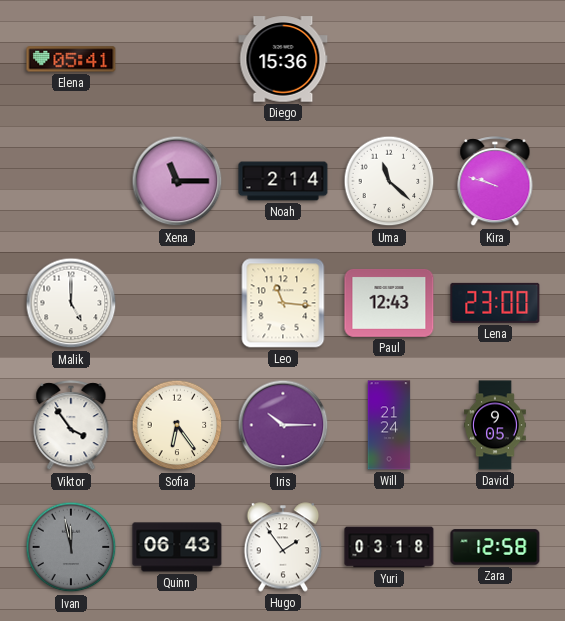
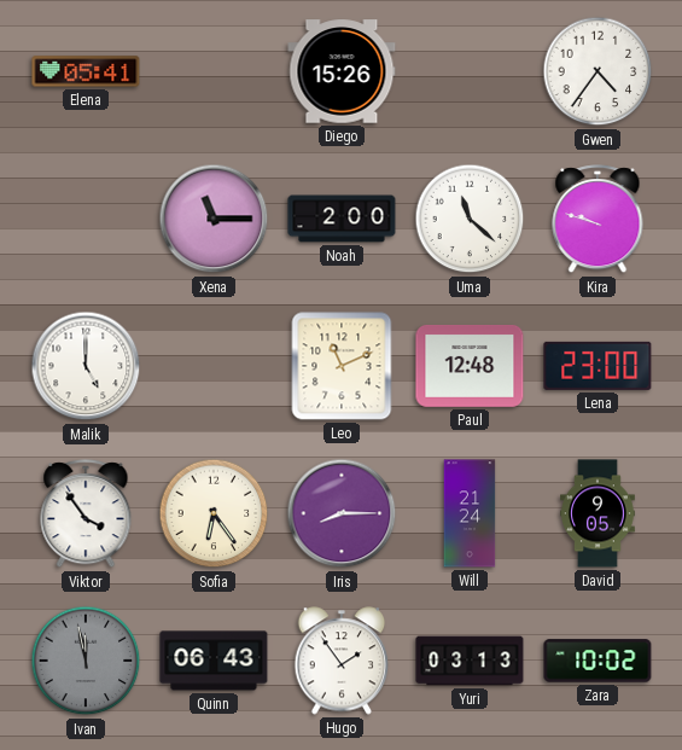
Diego: 15:36 -> 15:26
Gwen: none -> 4:36
Noah: 2:14 -> 2:00
Leo: 11:16 -> 11:11
Paul: 12:43 -> 12:48
Iris: 10:15 -> 8:15
Yuri: 03:18 -> 03:13
Zara: 12:58 -> 10:02
